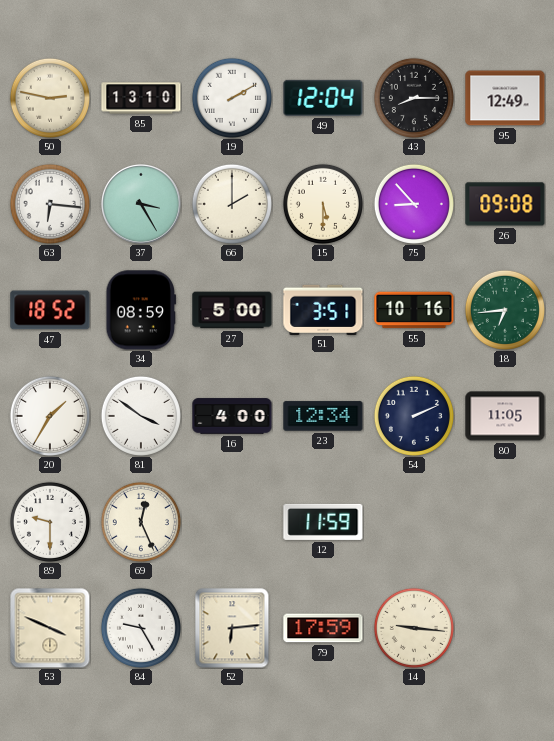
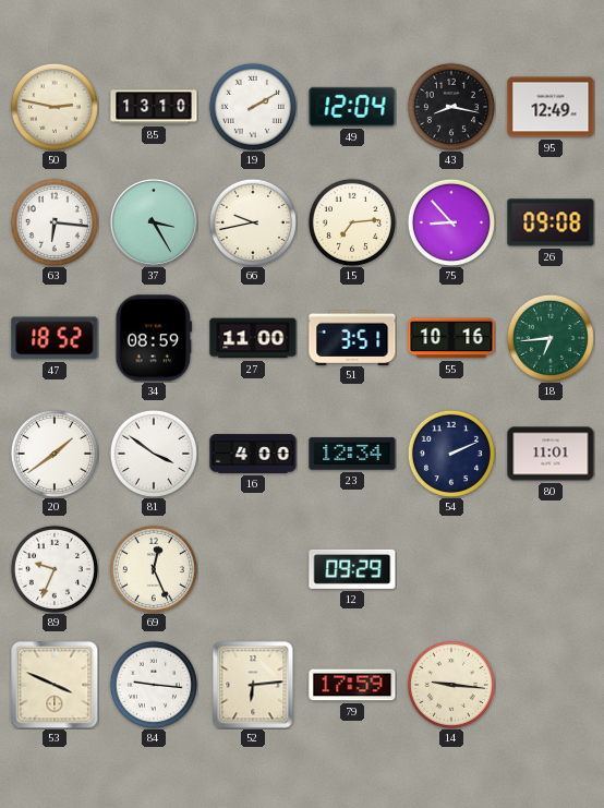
43: 8:15 -> 8:17
66: 2:00 -> 9:43
15: 5:30 -> 7:14
27: 5:00 -> 11:00
20: 1:35 -> 1:39
80: 11:05 -> 11:01
89: 9:30 -> 9:34
12: 11:59 -> 09:29
84: 9:25 -> 9:16
